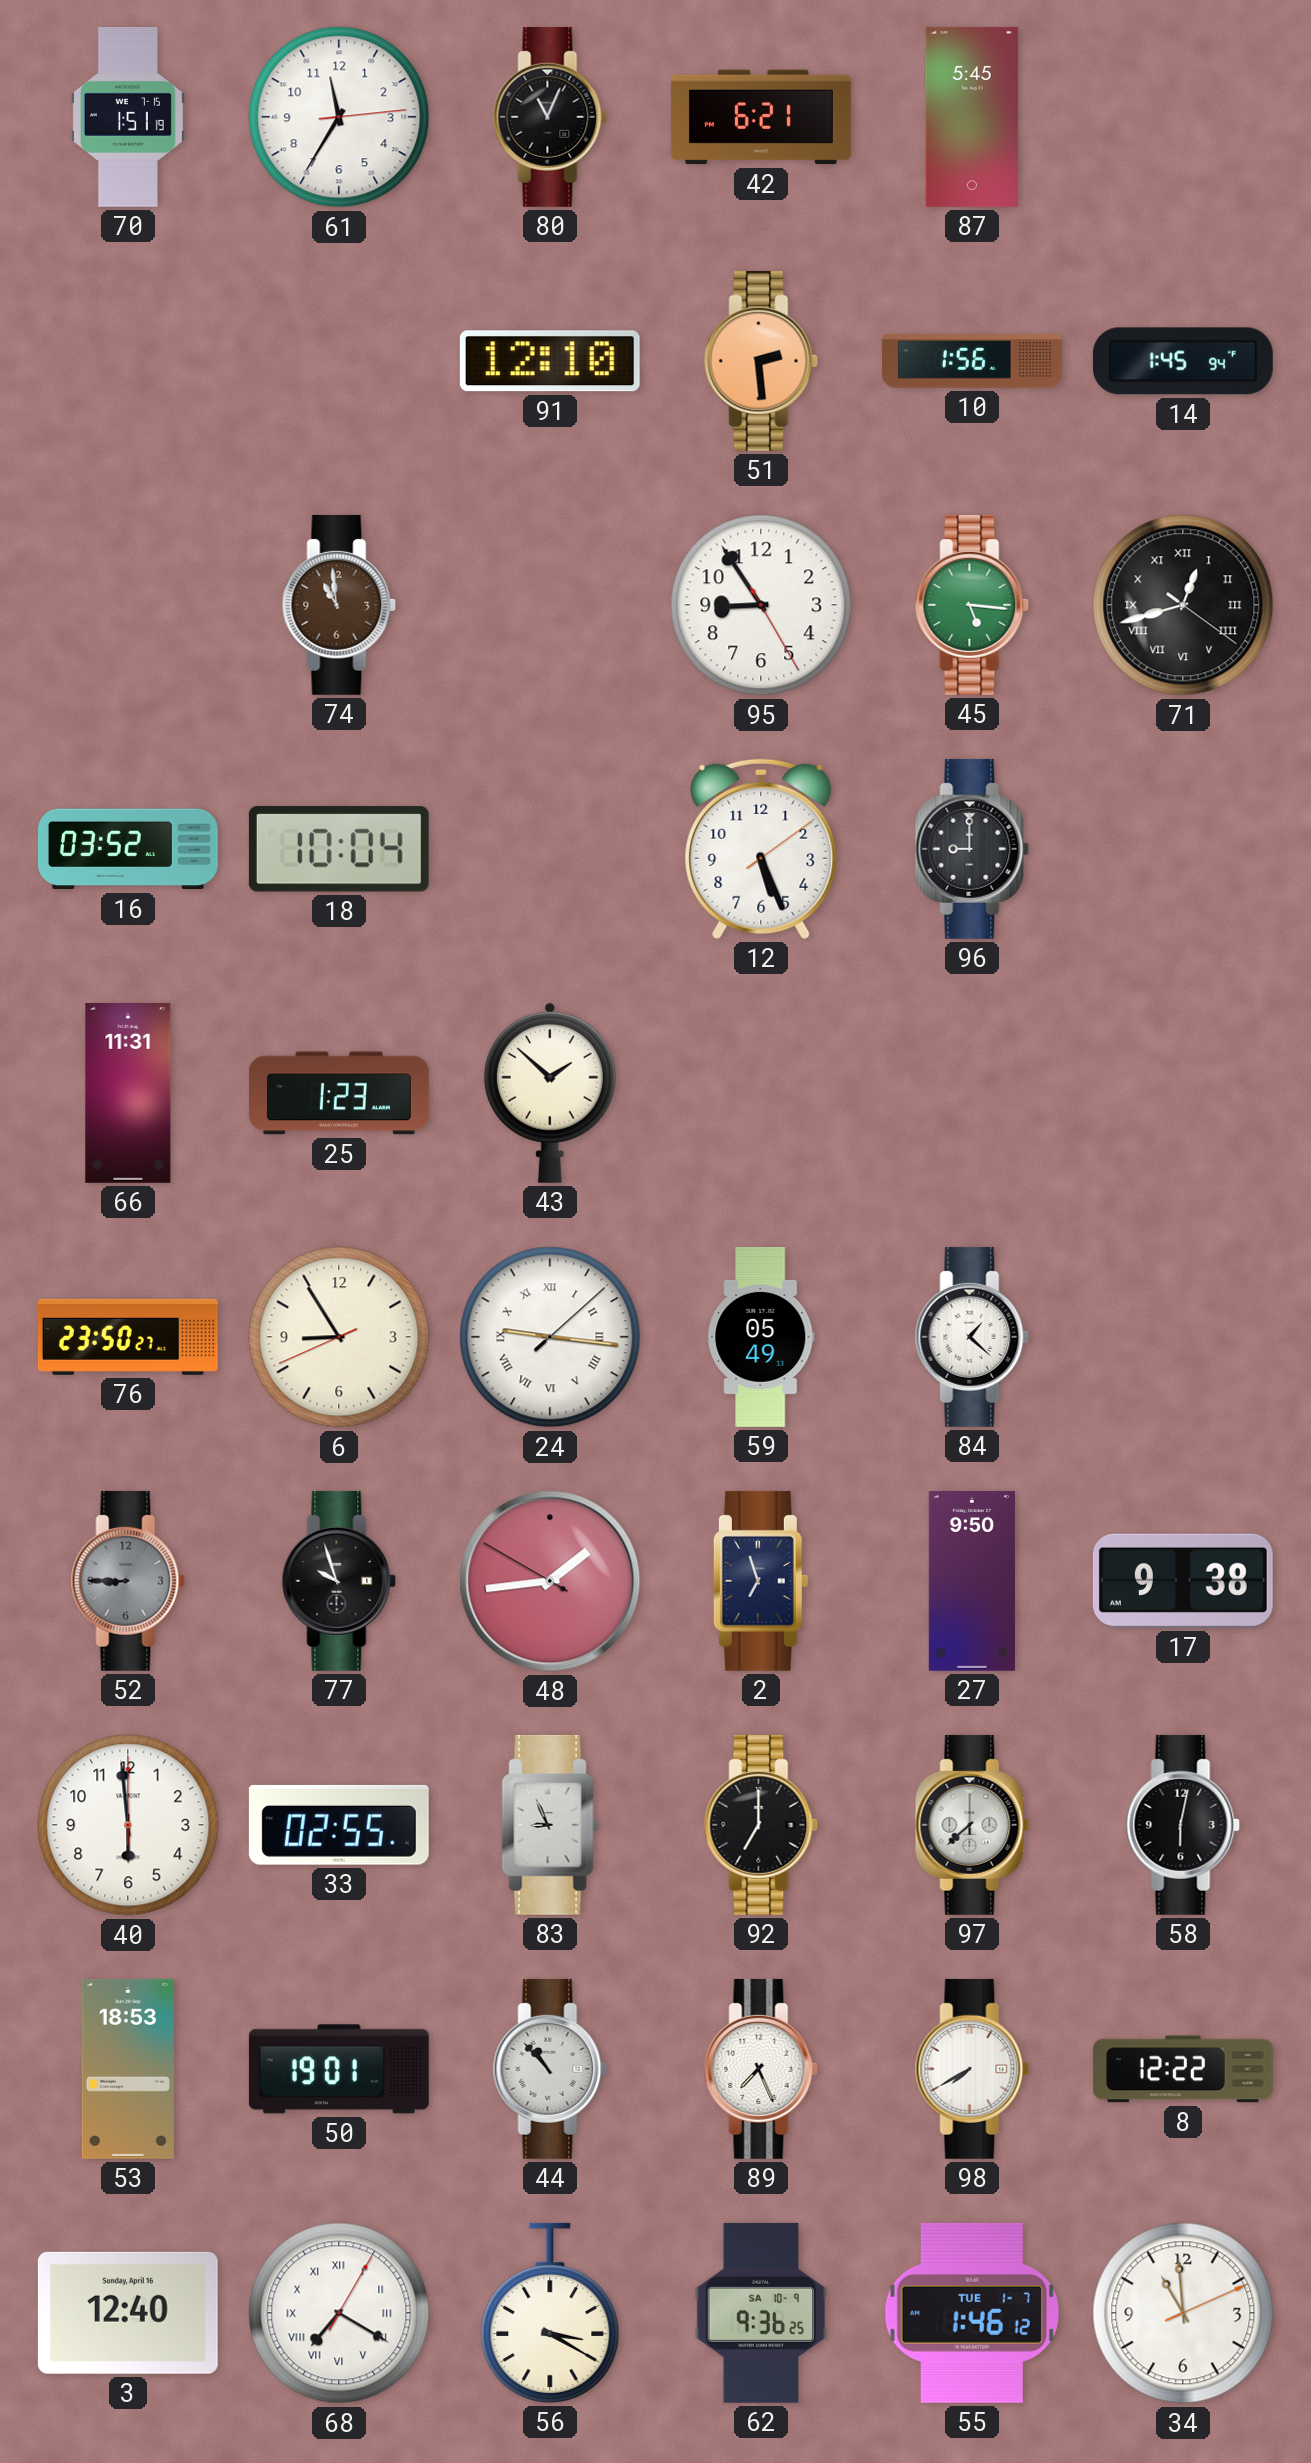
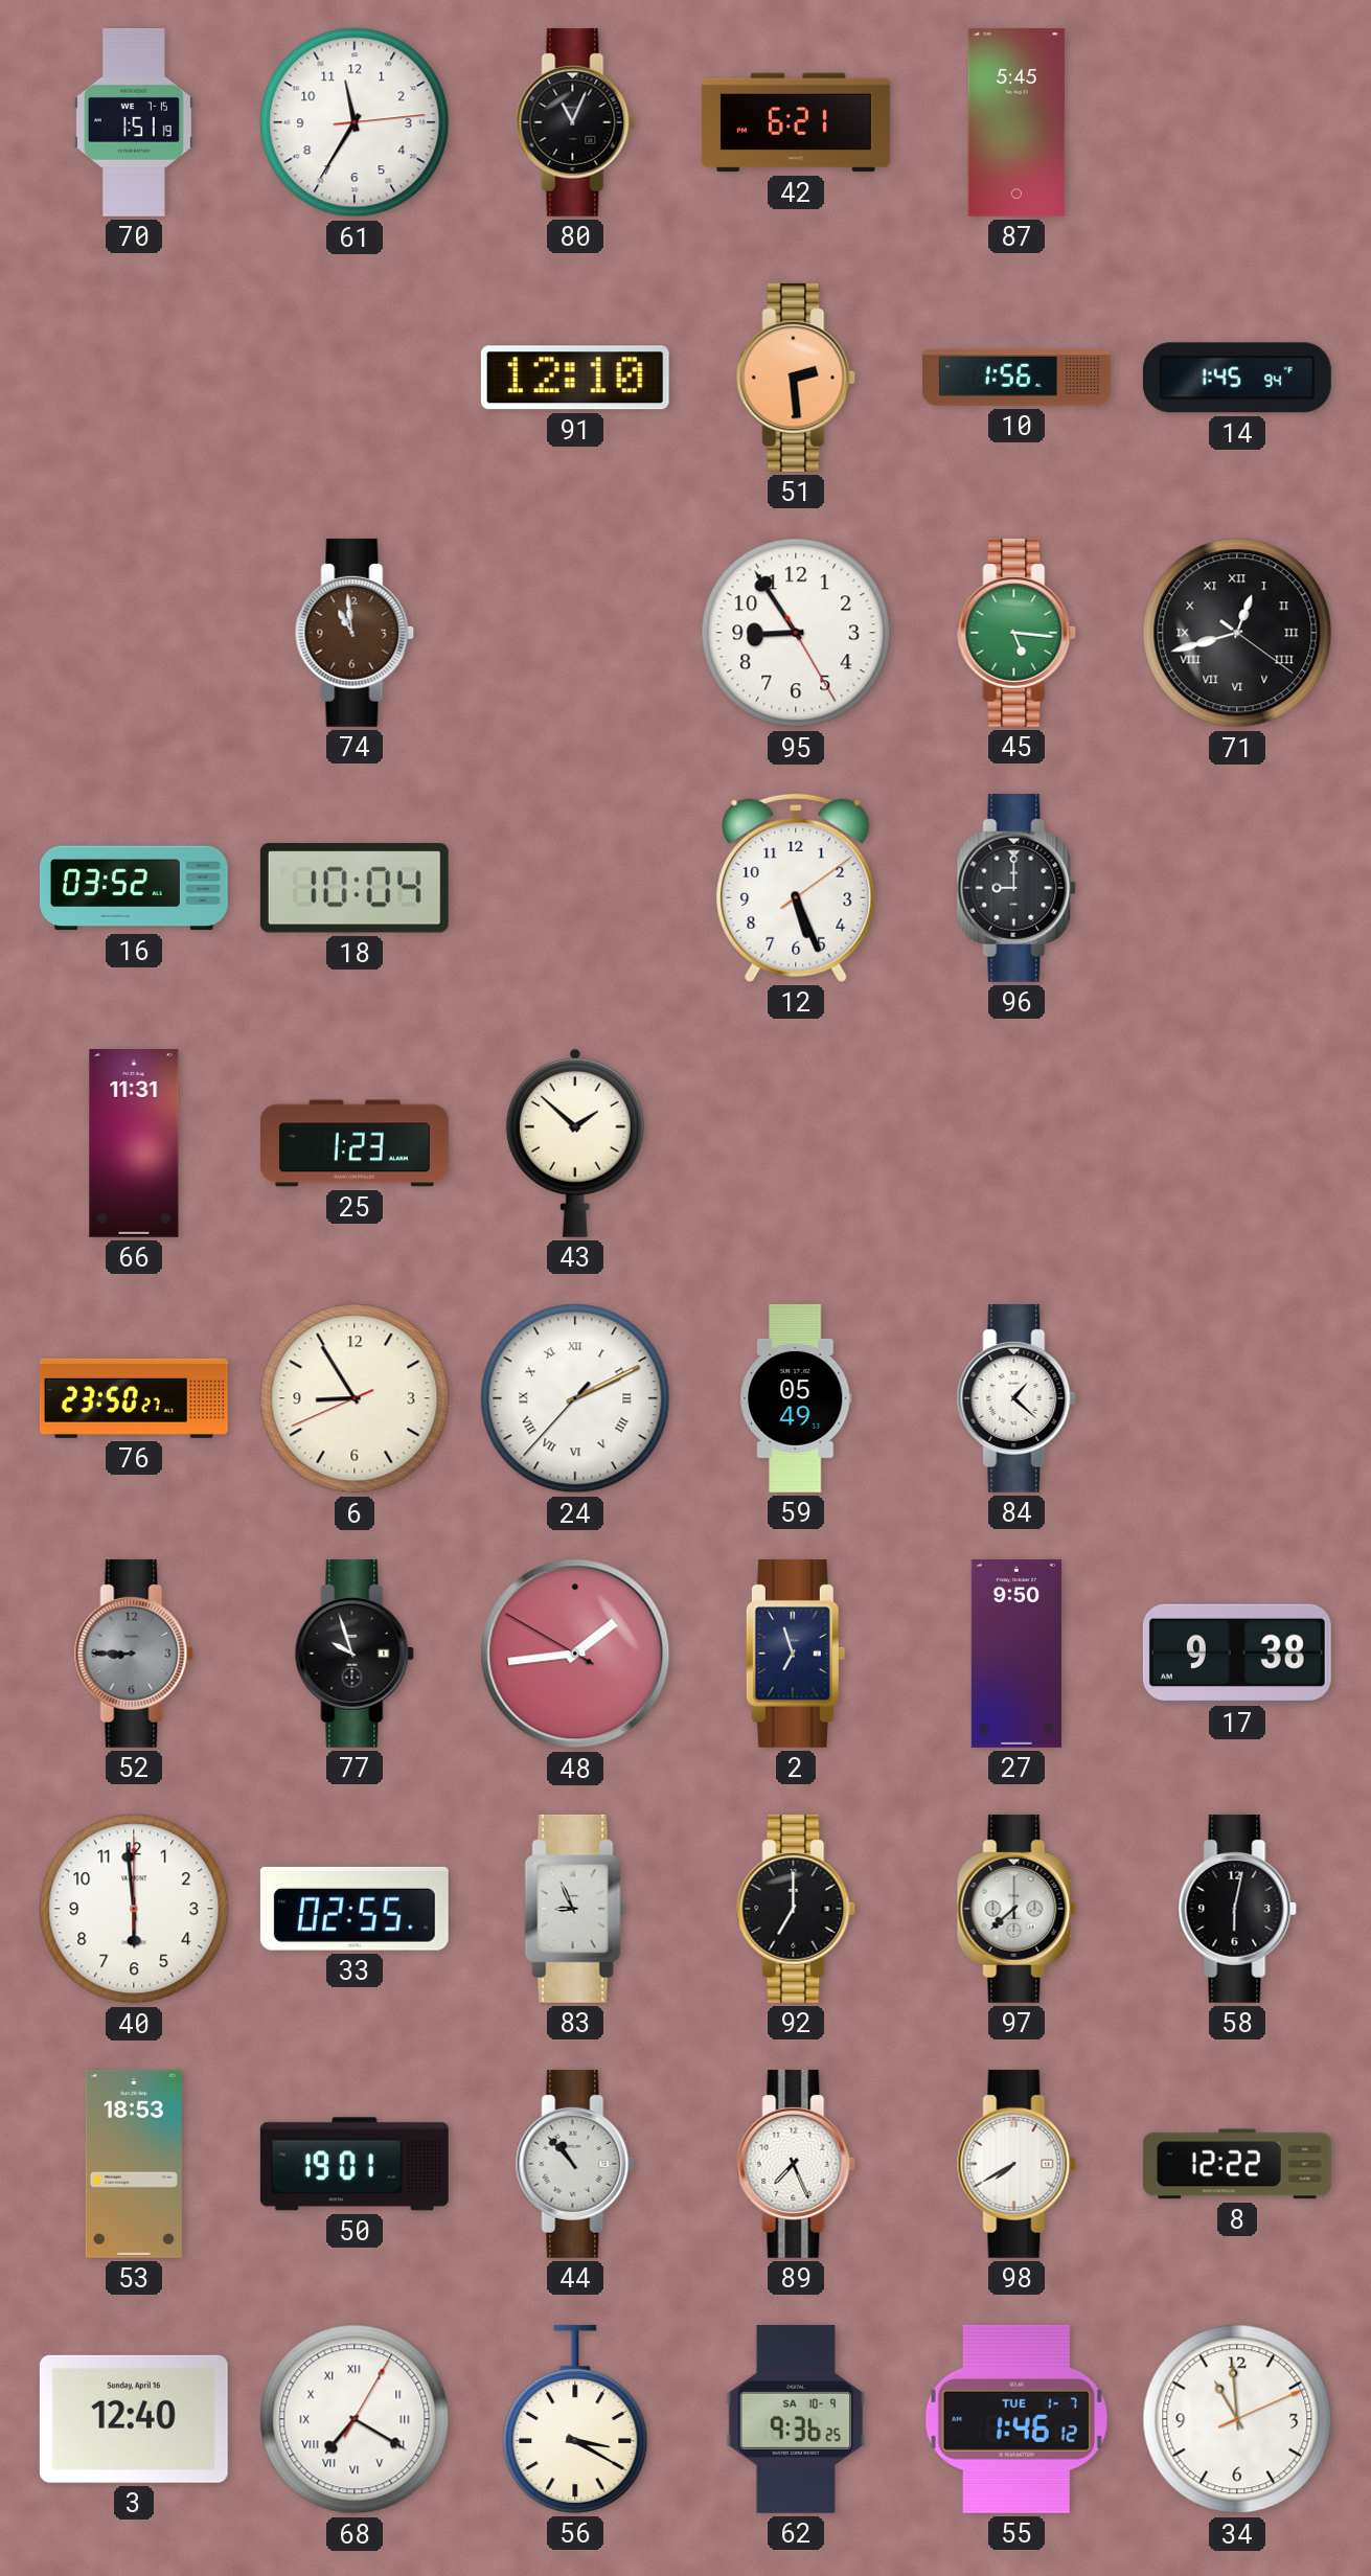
24: 9:16 -> 2:10
